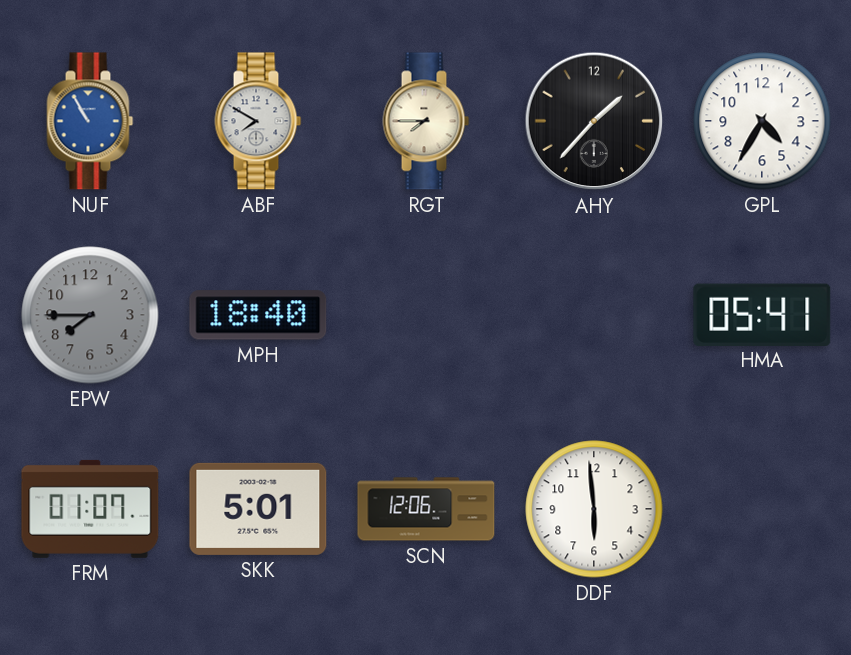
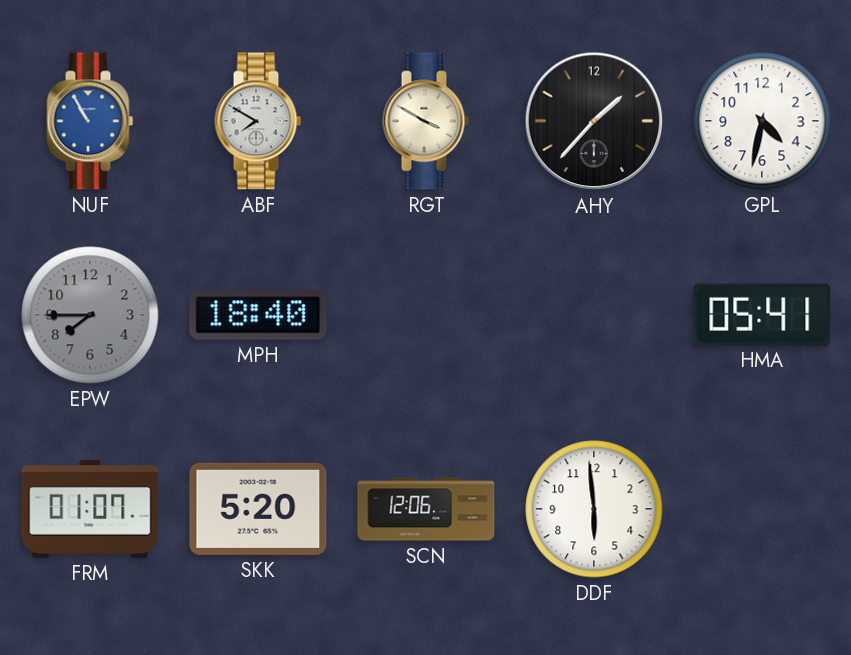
RGT: 7:45 -> 3:50
GPL: 4:35 -> 4:32
SKK: 5:01 -> 5:20
